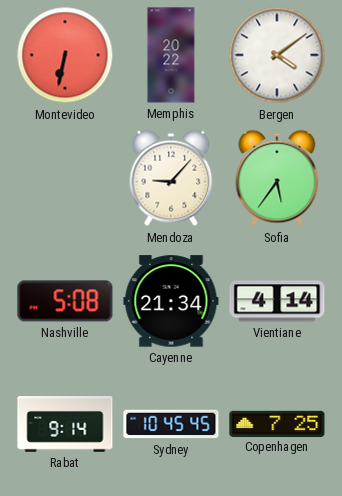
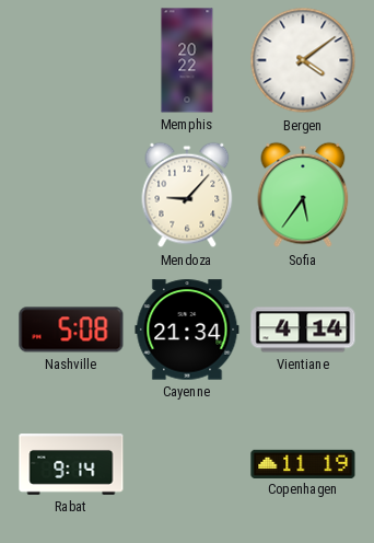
Montevideo: 6:32 -> none
Sydney: 10:45 -> none
Copenhagen: 7:25 -> 11:19
